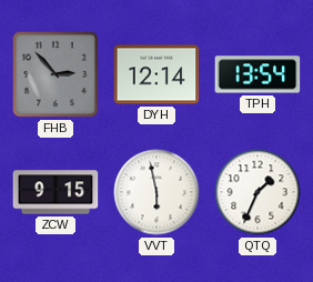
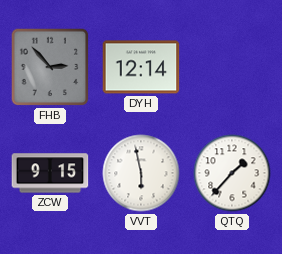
TPH: 13:54 -> none
QTQ: 1:34 -> 1:37
